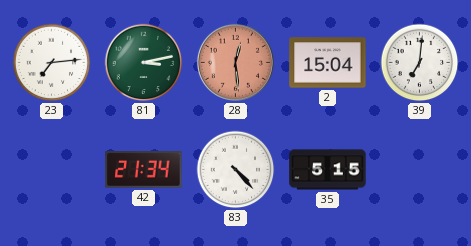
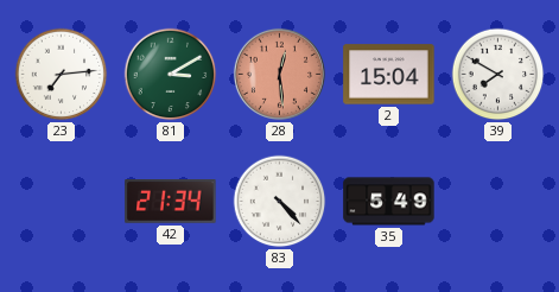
81: 3:13 -> 3:10
39: 7:01 -> 7:50
35: 5:15 -> 5:49
